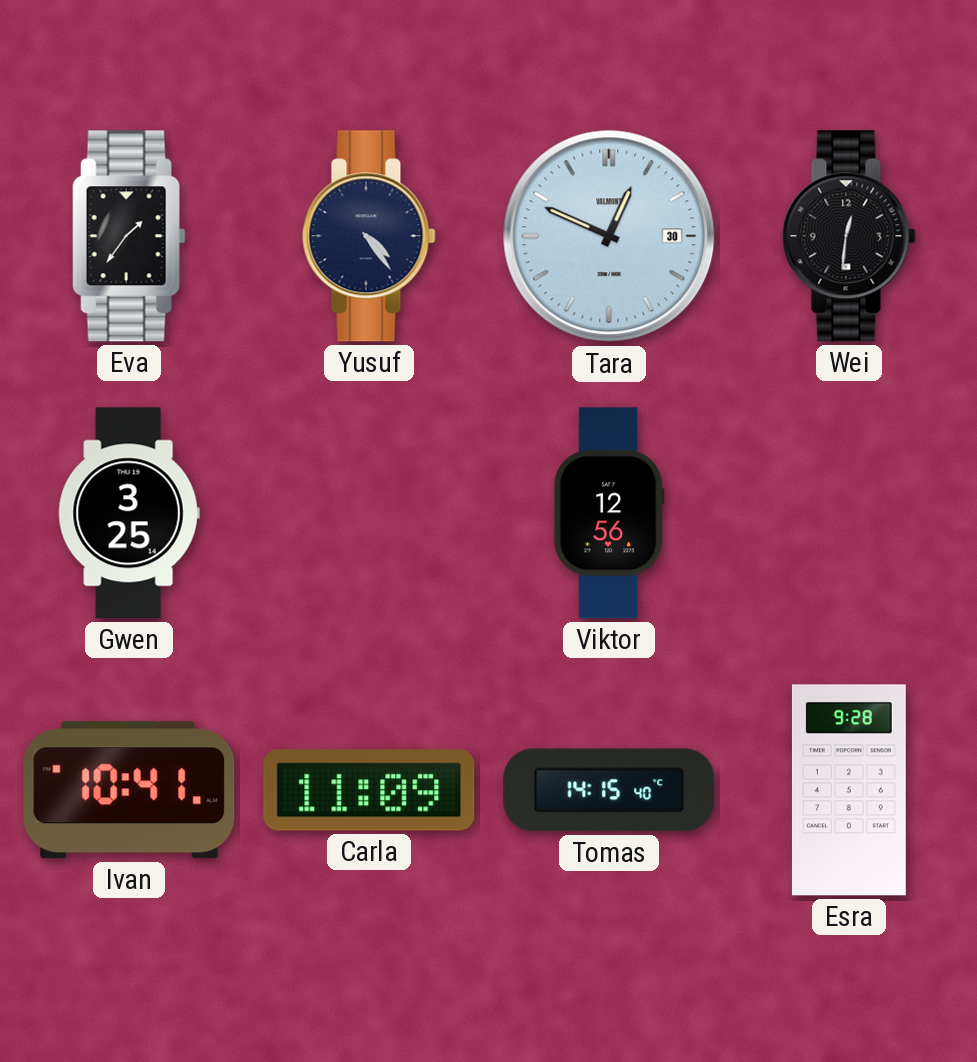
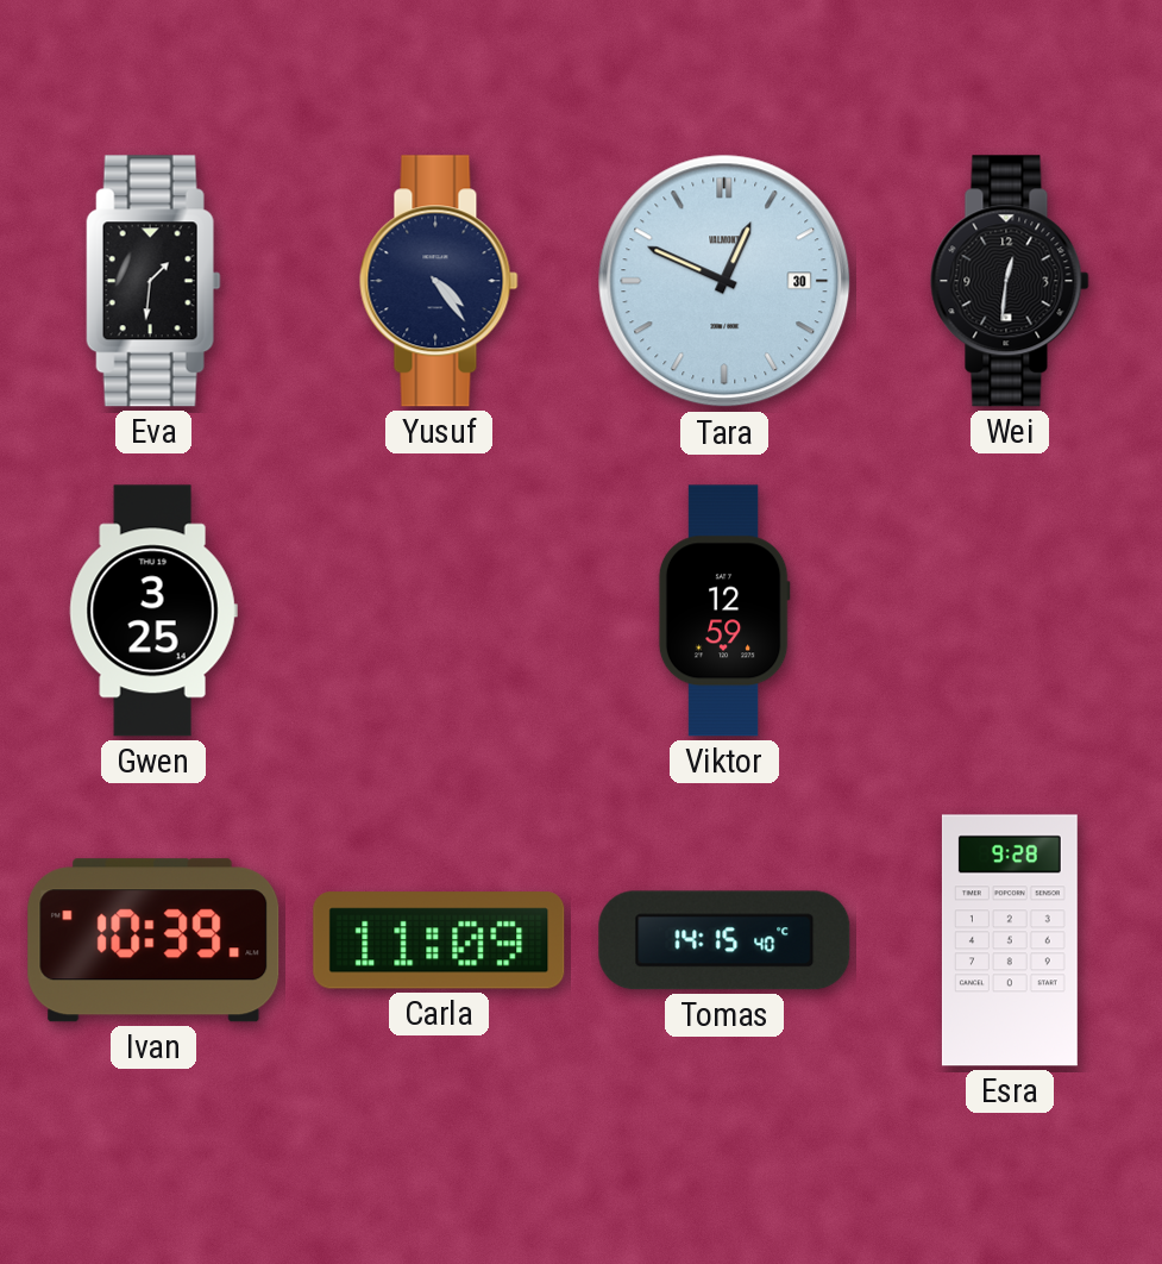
Eva: 1:36 -> 1:31
Viktor: 12:56 -> 12:59
Ivan: 10:41 -> 10:39
